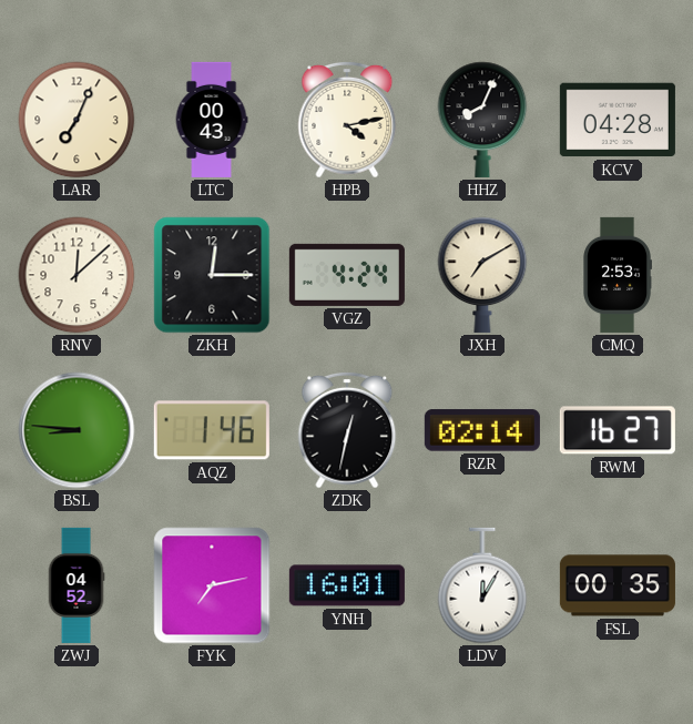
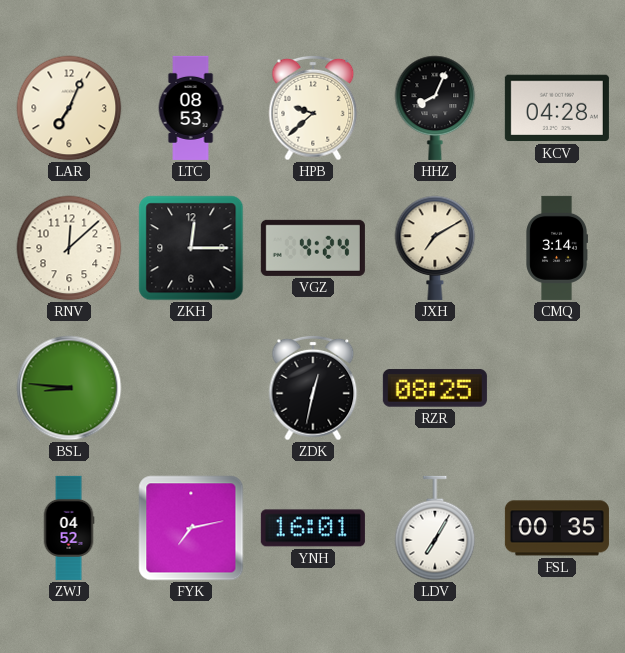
LTC: 00:43 -> 08:53
HPB: 4:13 -> 9:38
CMQ: 2:53 -> 3:14
AQZ: 1:46 -> none
RZR: 02:14 -> 08:25
RWM: 16:27 -> none
LDV: 12:05 -> 7:05
